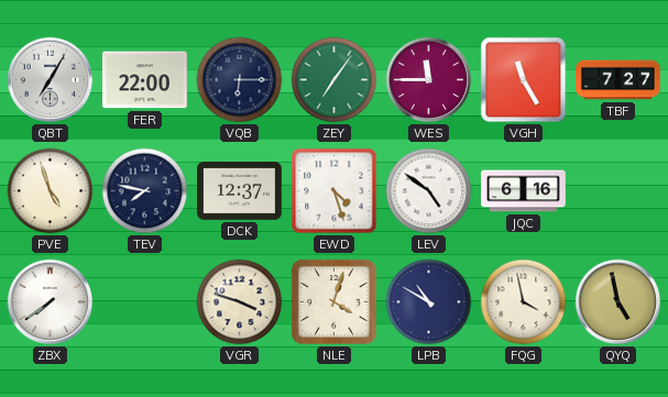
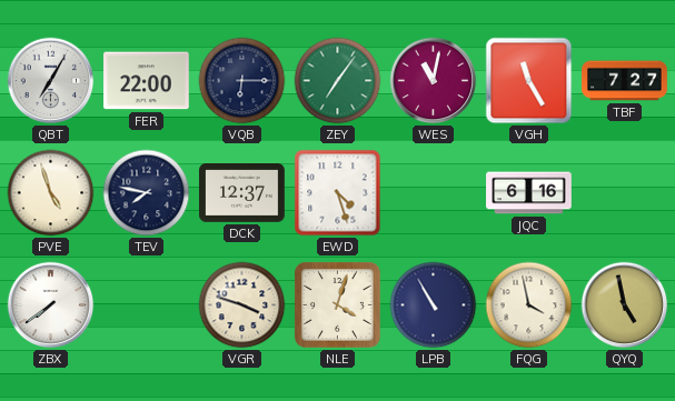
WES: 11:45 -> 11:02
LEV: 4:51 -> none
LPB: 10:50 -> 10:55
